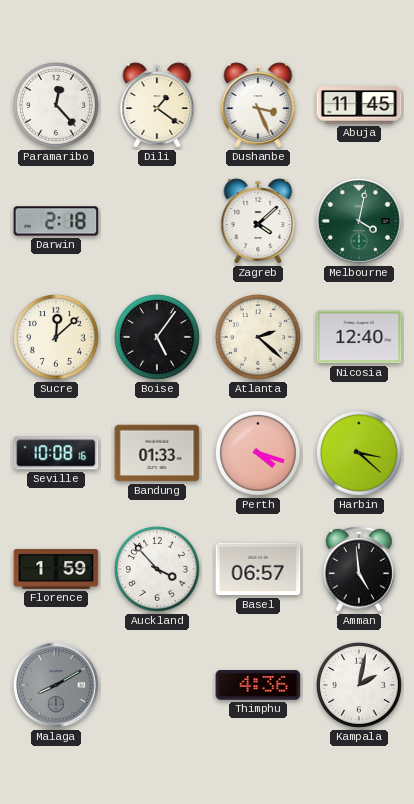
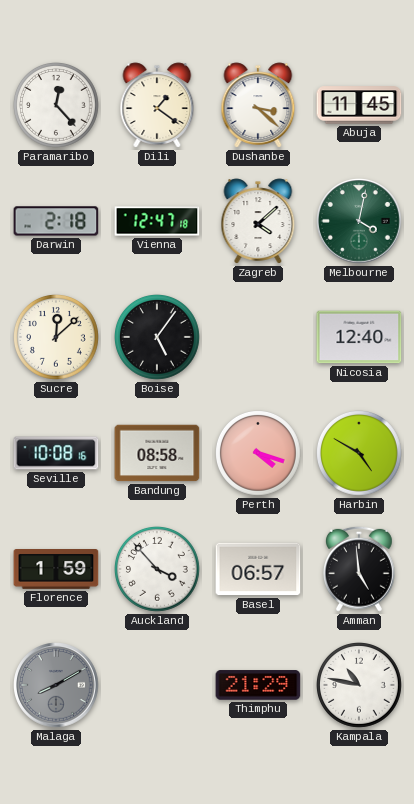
Dushanbe: 3:26 -> 3:22
Vienna: none -> 12:47
Atlanta: 2:22 -> none
Bandung: 01:33 -> 08:58
Harbin: 3:22 -> 4:50
Thimphu: 4:36 -> 21:29
Kampala: 2:02 -> 10:47
